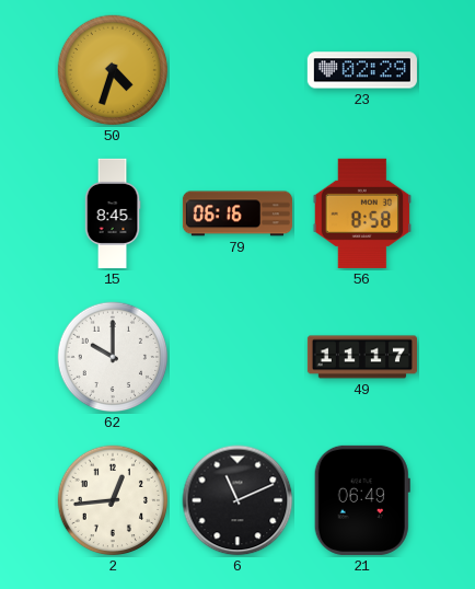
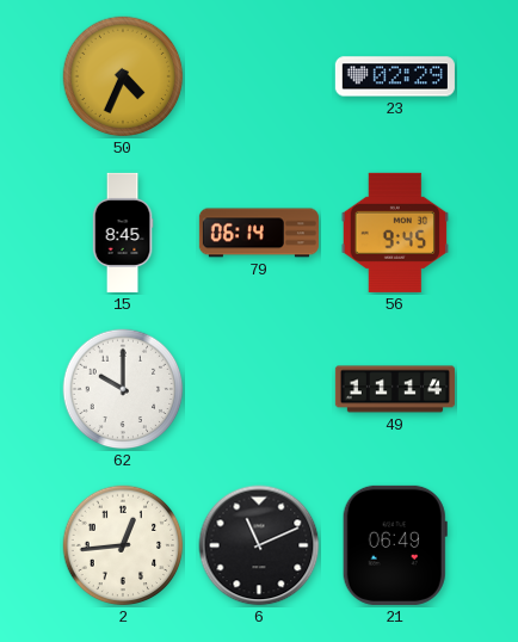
50: 4:33 -> 4:34
79: 06:16 -> 06:14
56: 8:58 -> 9:45
49: 11:17 -> 11:14
